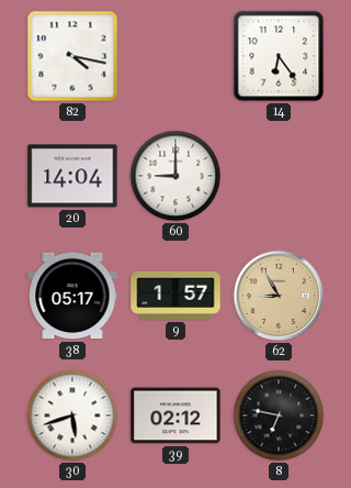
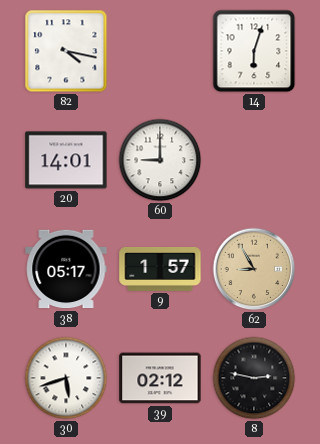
14: 6:24 -> 6:03
20: 14:04 -> 14:01
8: 6:47 -> 2:47
